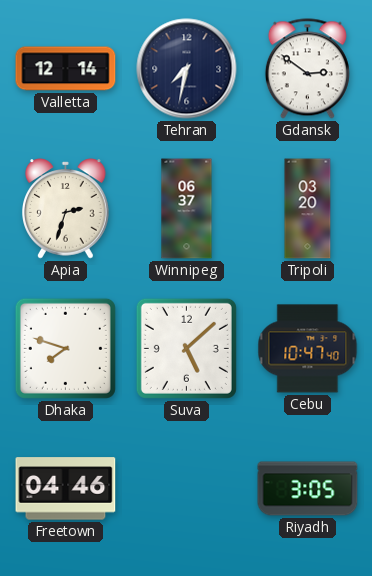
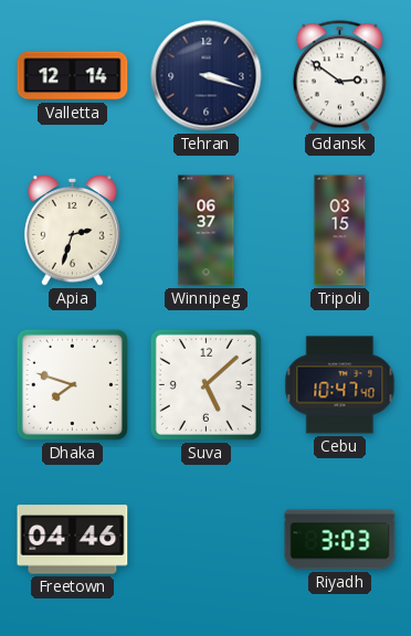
Tehran: 7:32 -> 3:18
Tripoli: 03:20 -> 03:15
Riyadh: 3:05 -> 3:03
